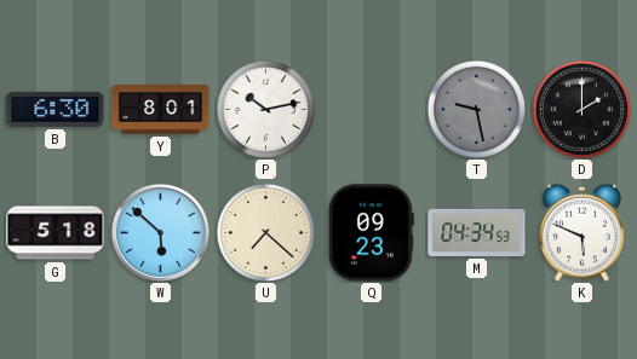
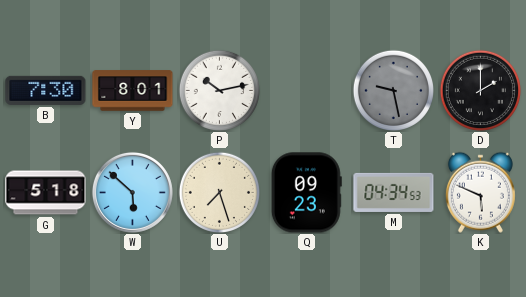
B: 6:30 -> 7:30
U: 7:22 -> 7:27
